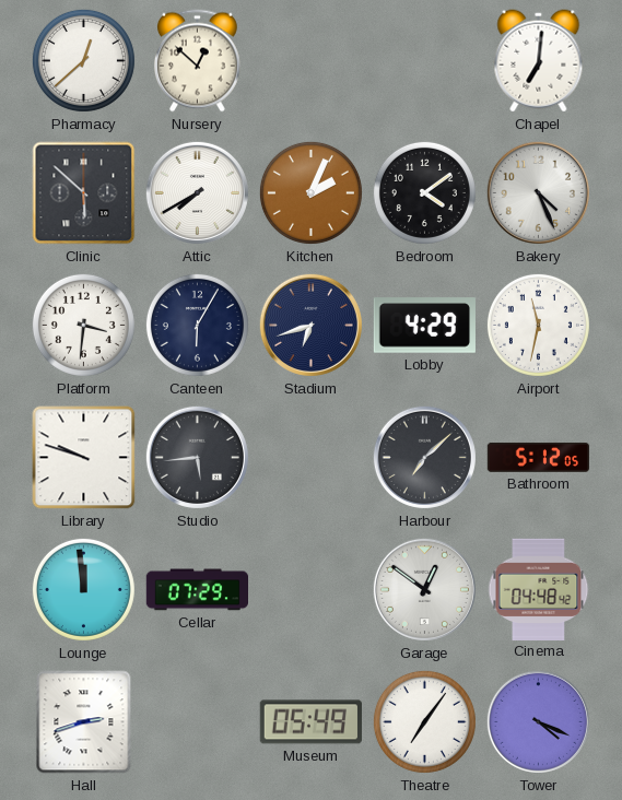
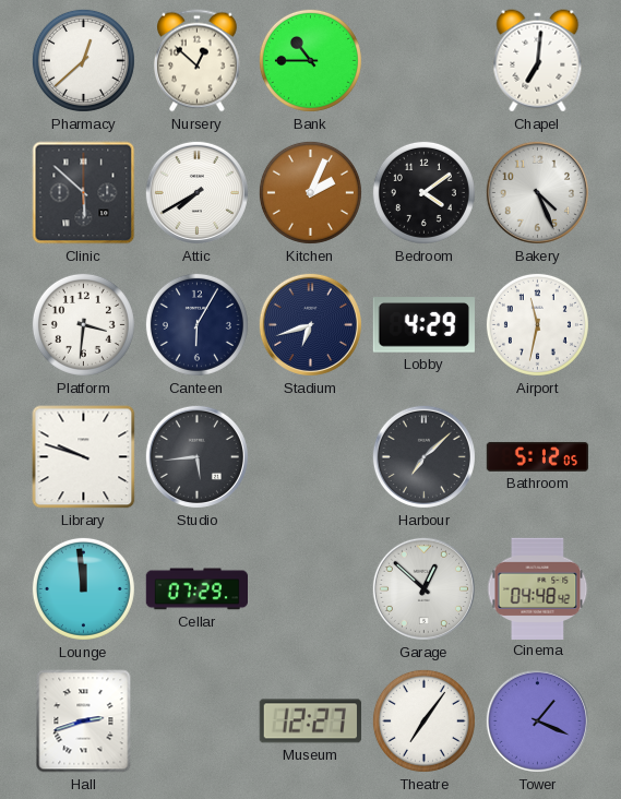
Bank: none -> 10:45
Garage: 12:51 -> 12:52
Museum: 05:49 -> 12:27
Tower: 4:19 -> 1:19
